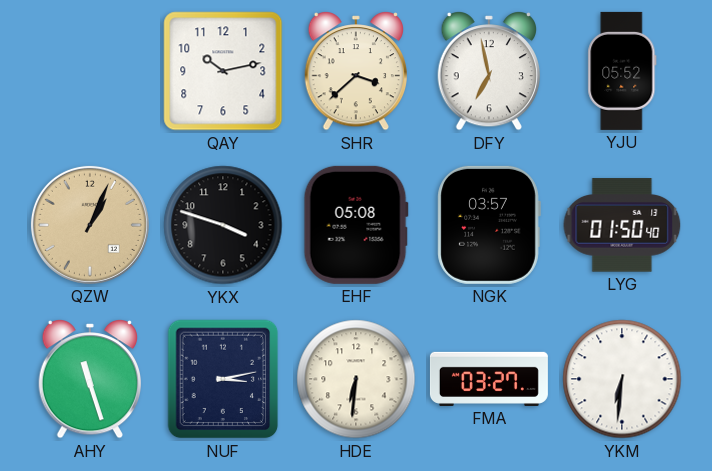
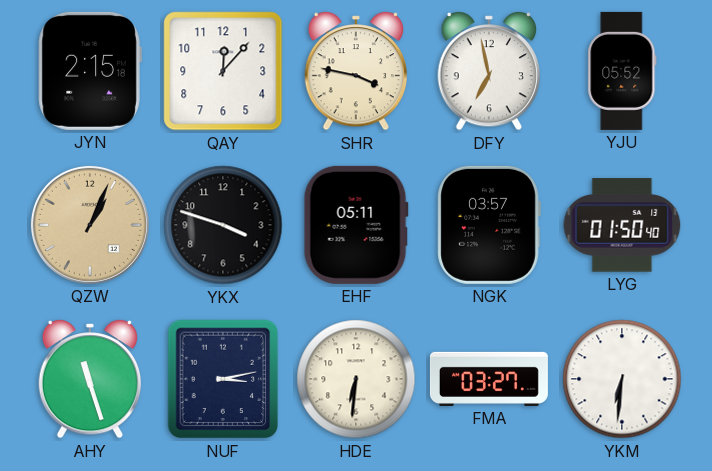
JYN: none -> 2:15
QAY: 10:13 -> 12:07
SHR: 3:38 -> 3:47
EHF: 05:08 -> 05:11
